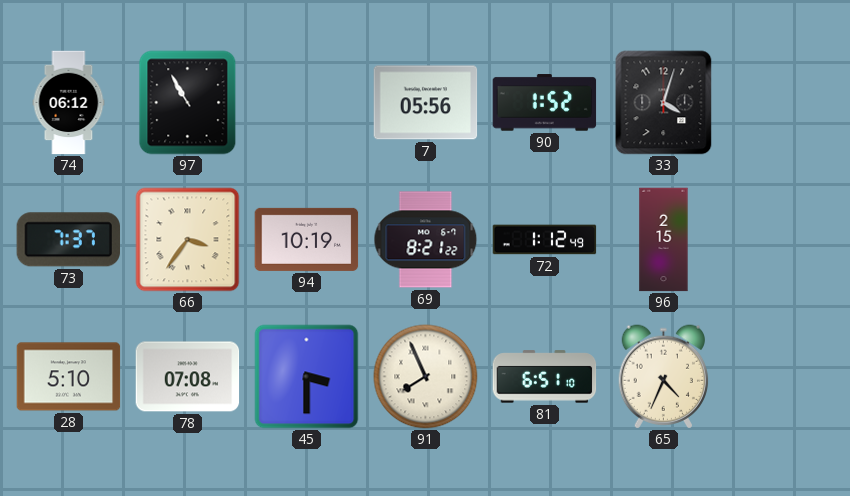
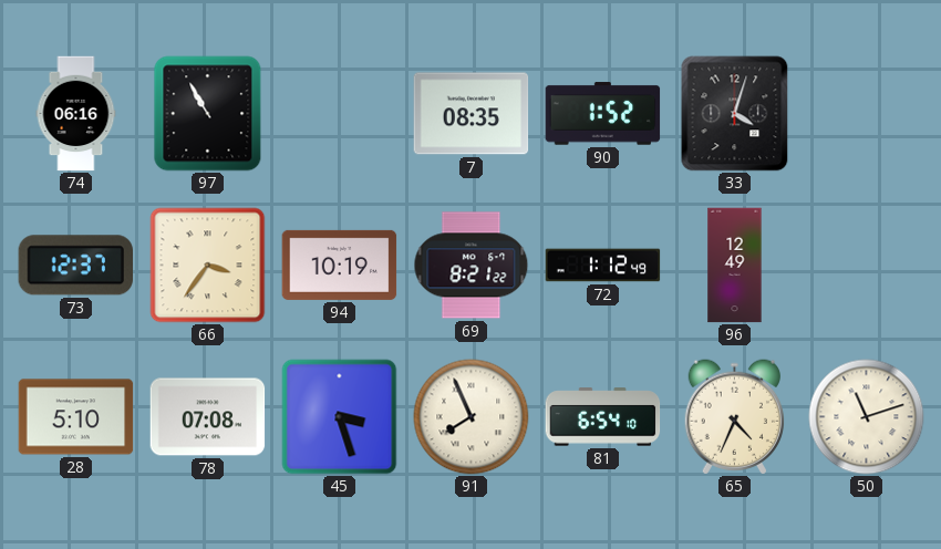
74: 06:12 -> 06:16
7: 05:56 -> 08:35
73: 7:37 -> 12:37
96: 2:15 -> 12:49
45: 3:30 -> 3:27
81: 6:51 -> 6:54
50: none -> 11:12
